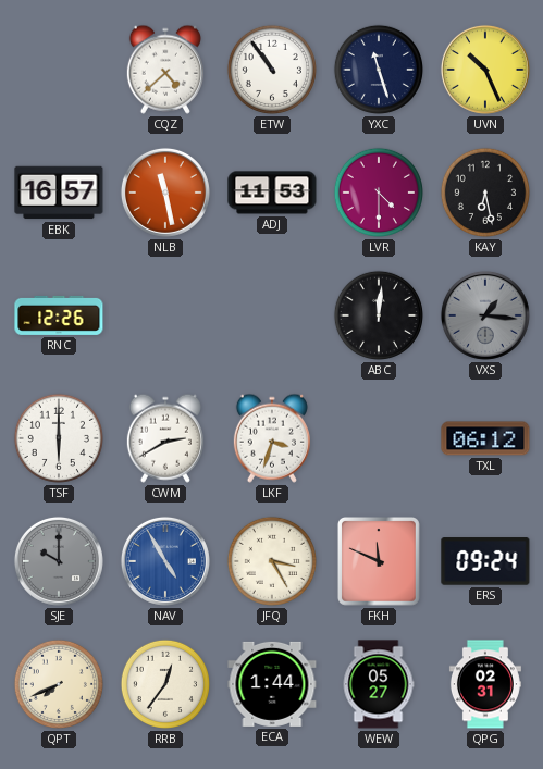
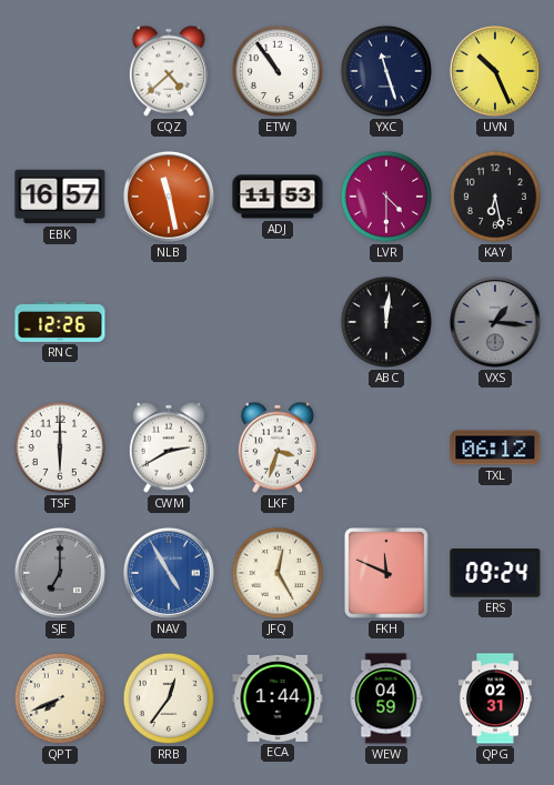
SJE: 10:00 -> 7:00
JFQ: 3:25 -> 12:25
WEW: 05:27 -> 04:59
